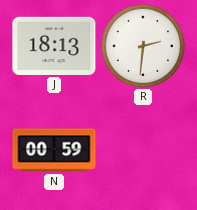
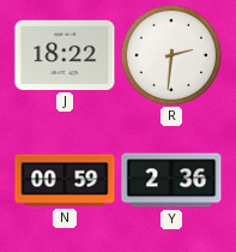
J: 18:13 -> 18:22
Y: none -> 2:36
